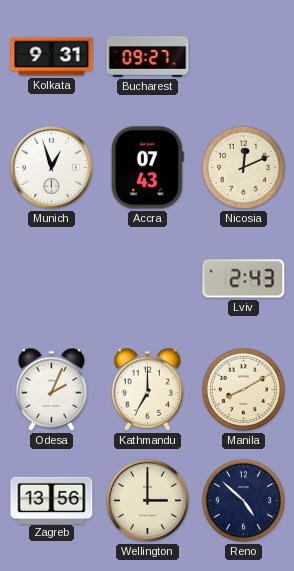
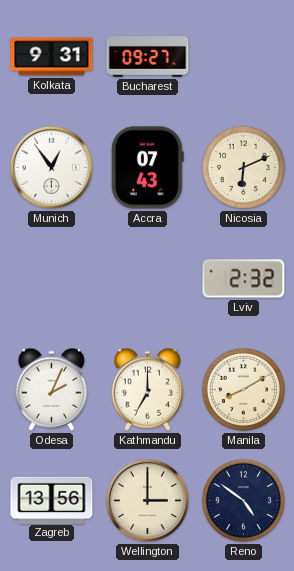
Munich: 12:57 -> 12:54
Nicosia: 12:11 -> 6:11
Lviv: 2:43 -> 2:32
Reno: 4:52 -> 4:51
